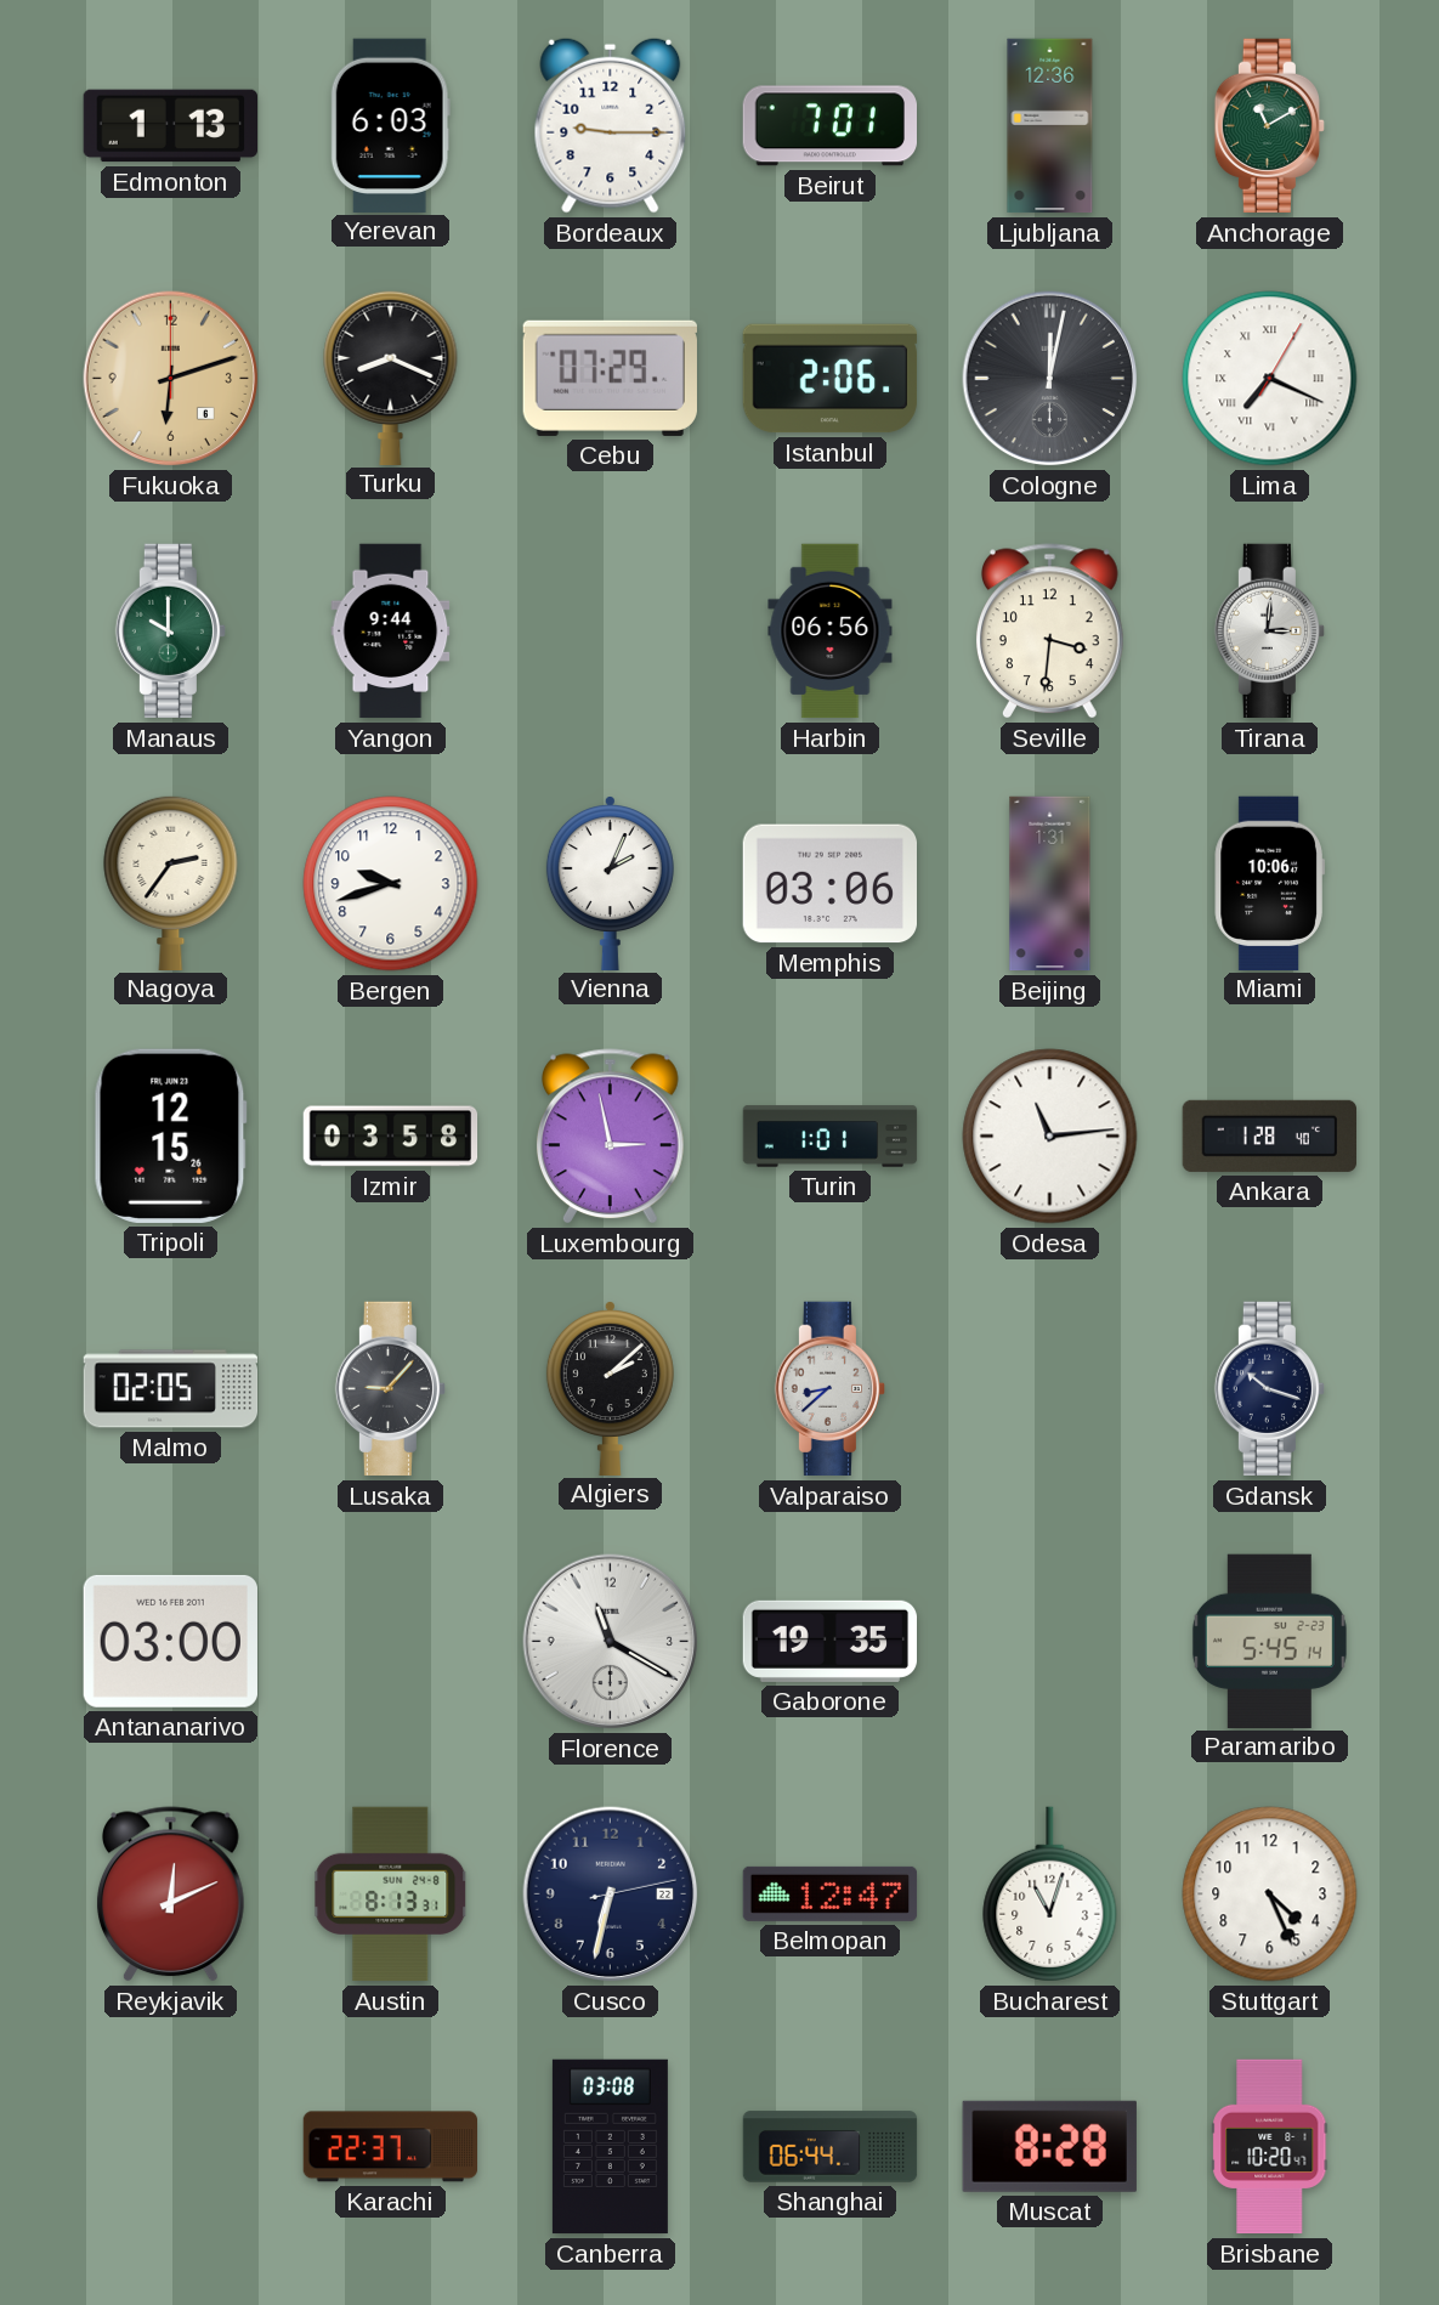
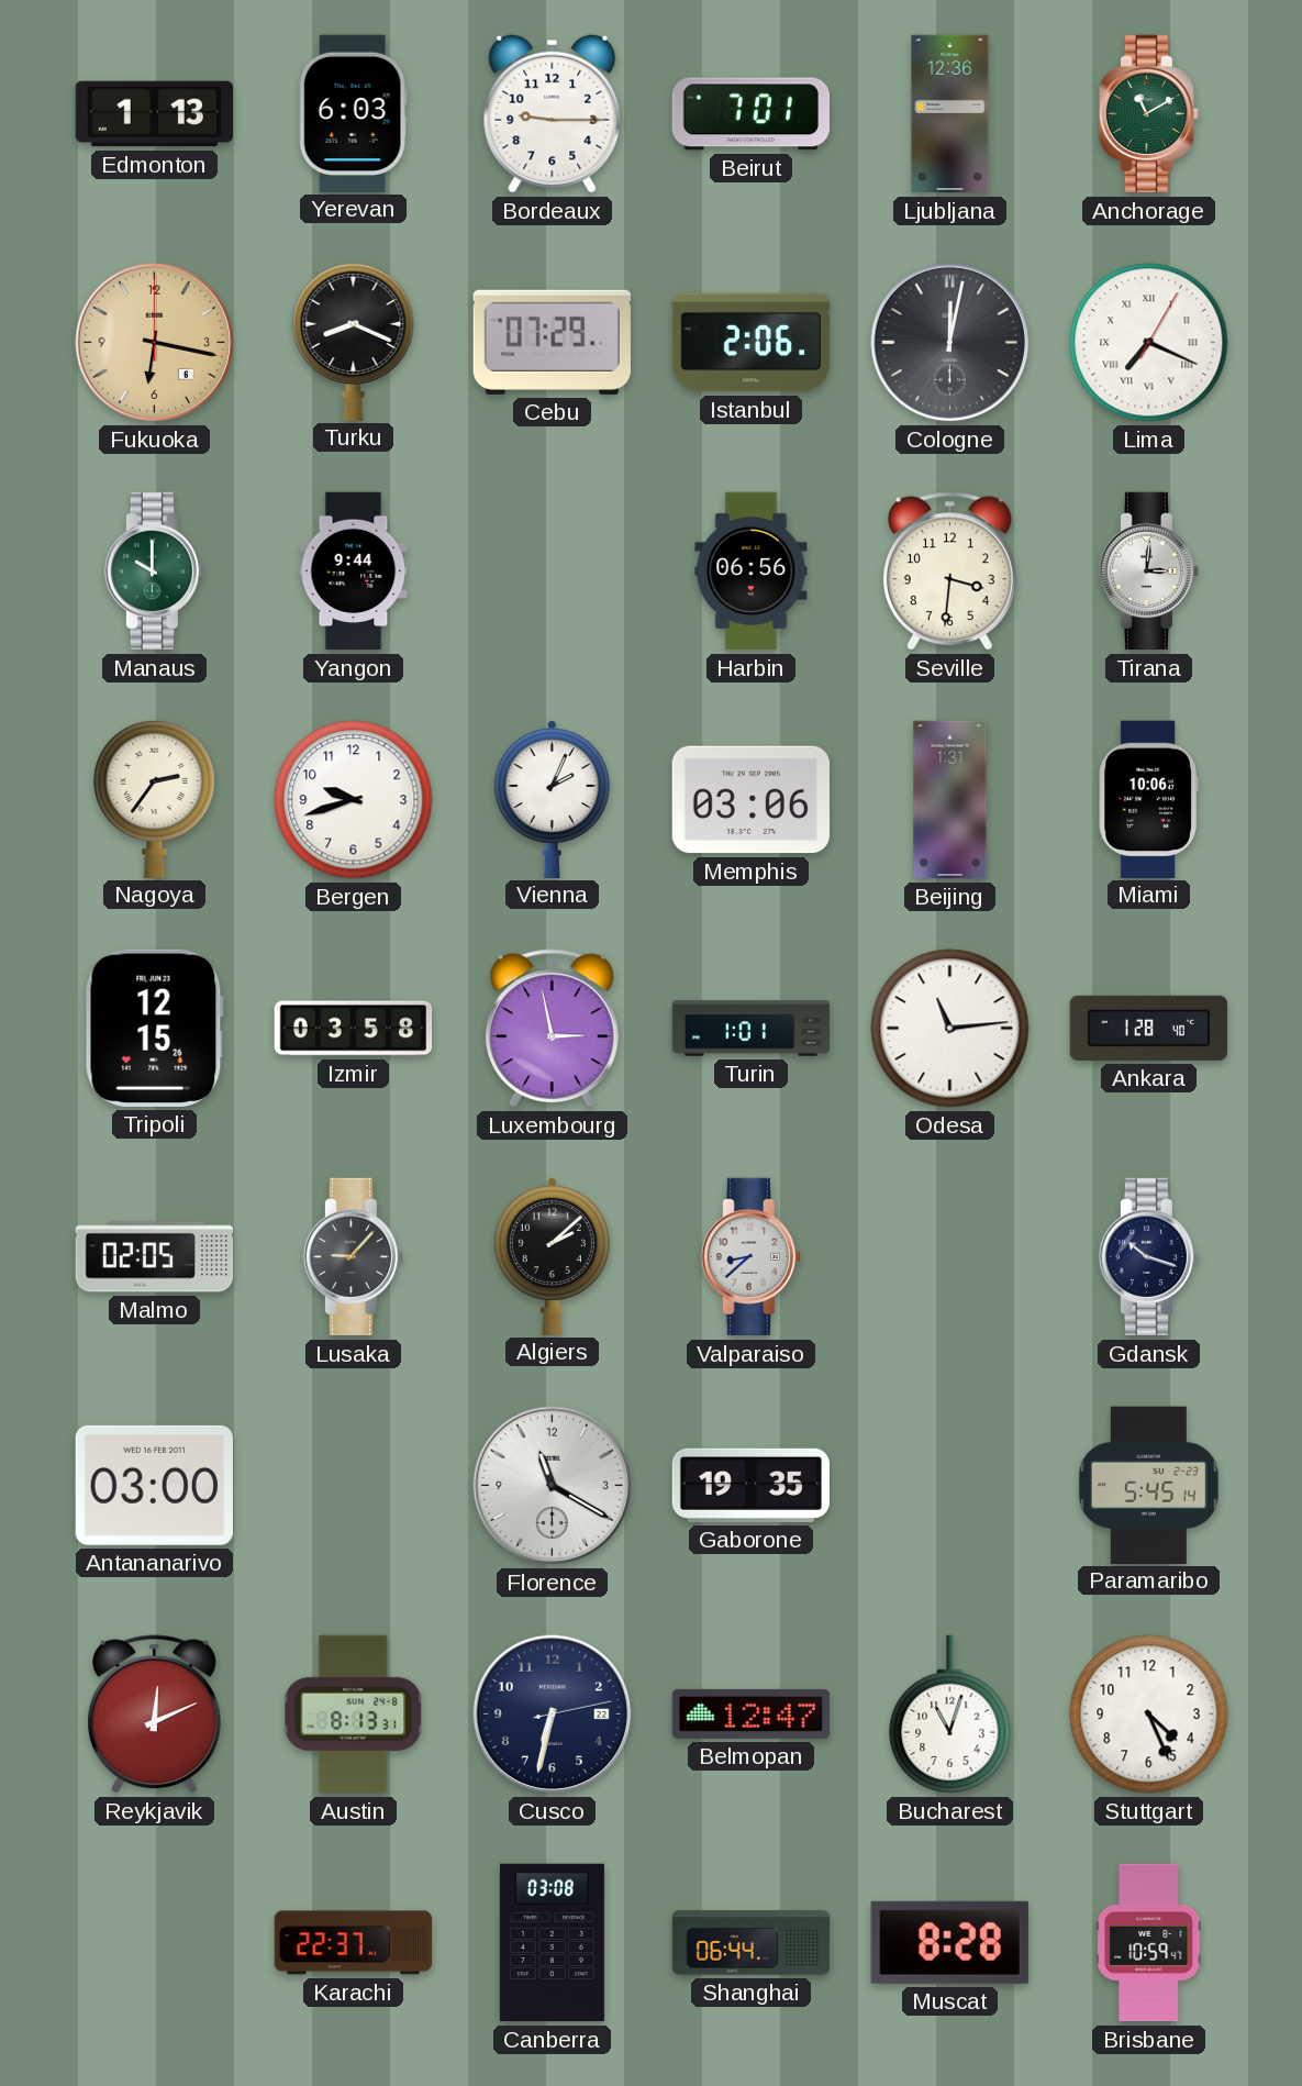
Fukuoka: 6:12 -> 6:17
Brisbane: 10:20 -> 10:59
